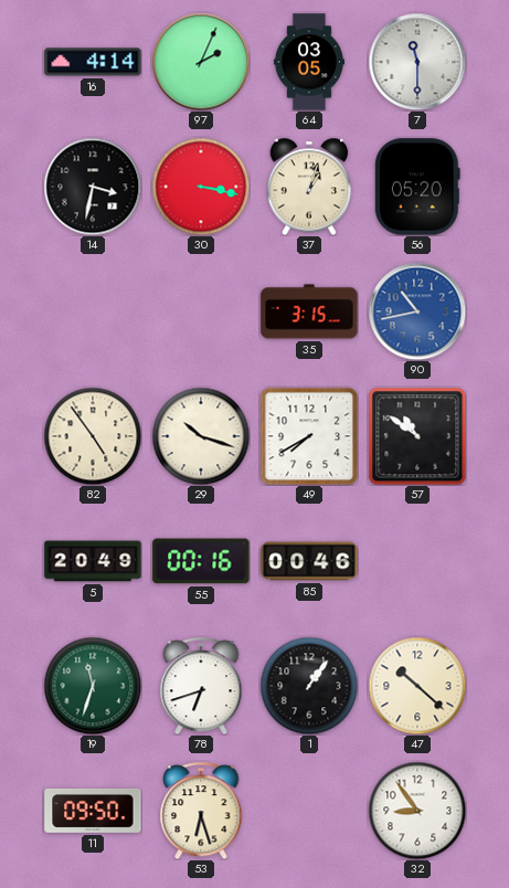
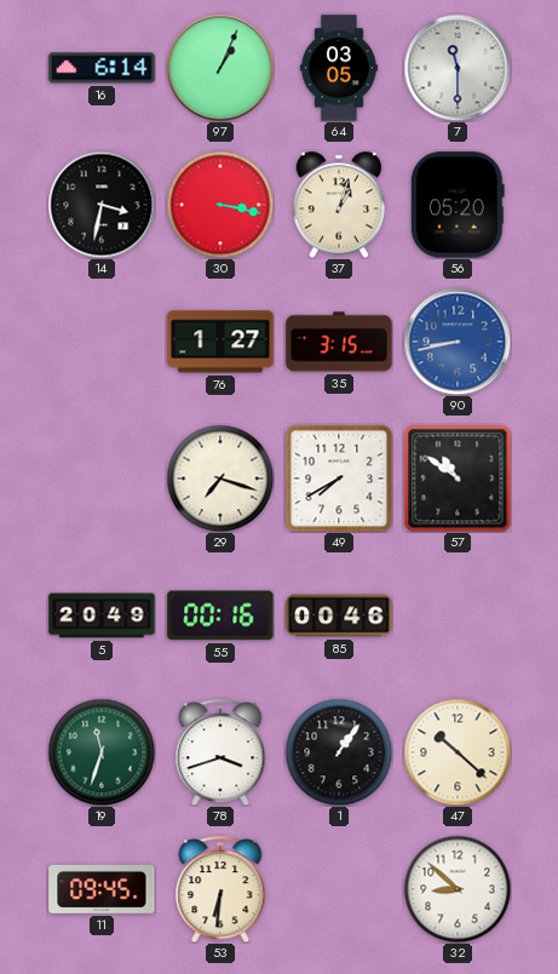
16: 4:14 -> 6:14
97: 2:04 -> 1:04
76: none -> 1:27
90: 10:43 -> 8:43
82: 4:54 -> none
29: 10:18 -> 7:18
78: 6:42 -> 3:42
11: 09:50 -> 09:45
53: 6:27 -> 6:31
32: 8:54 -> 8:52
